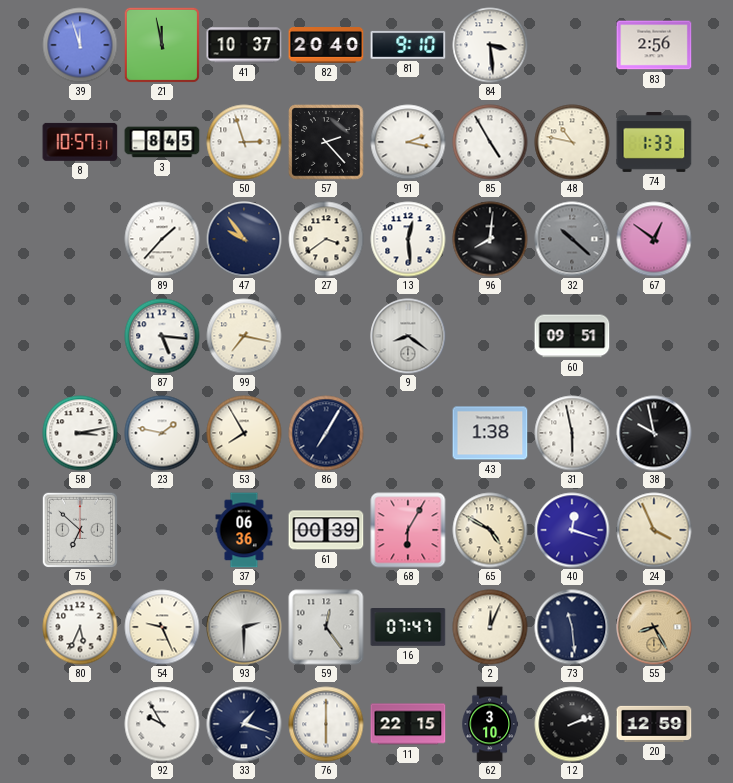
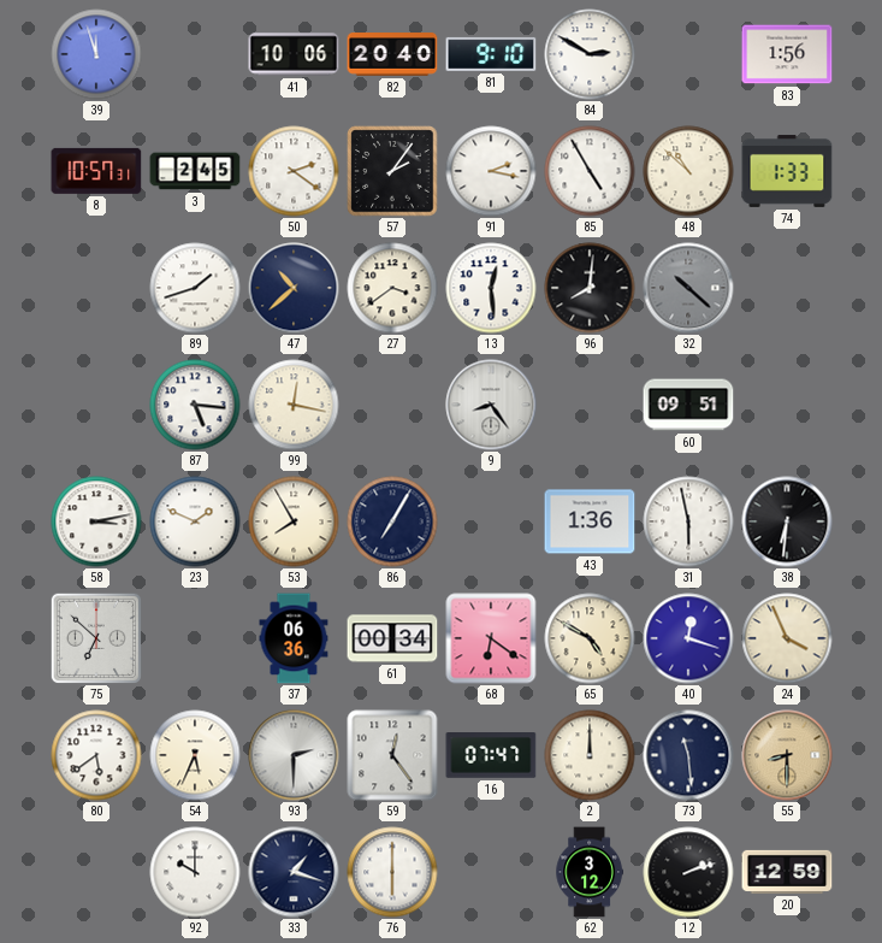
21: 11:58 -> none
41: 10:37 -> 10:06
84: 3:29 -> 2:50
83: 2:56 -> 1:56
3: 8:45 -> 2:45
50: 2:57 -> 2:21
57: 2:23 -> 2:06
48: 10:47 -> 10:52
89: 1:37 -> 1:42
47: 9:54 -> 10:38
67: 12:51 -> none
99: 7:17 -> 12:17
9: 8:21 -> 8:24
23: 1:47 -> 1:49
43: 1:38 -> 1:36
38: 9:58 -> 6:31
61: 00:39 -> 00:34
68: 6:05 -> 6:21
80: 5:34 -> 5:39
54: 9:26 -> 5:34
2: 12:04 -> 12:00
55: 8:25 -> 8:30
92: 9:55 -> 10:00
11: 22:15 -> none
62: 3:10 -> 3:12
